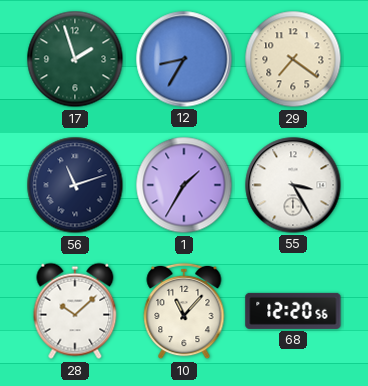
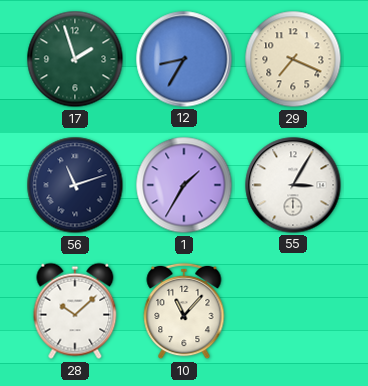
29: 7:21 -> 7:19
55: 3:25 -> 3:05
68: 12:20 -> none
